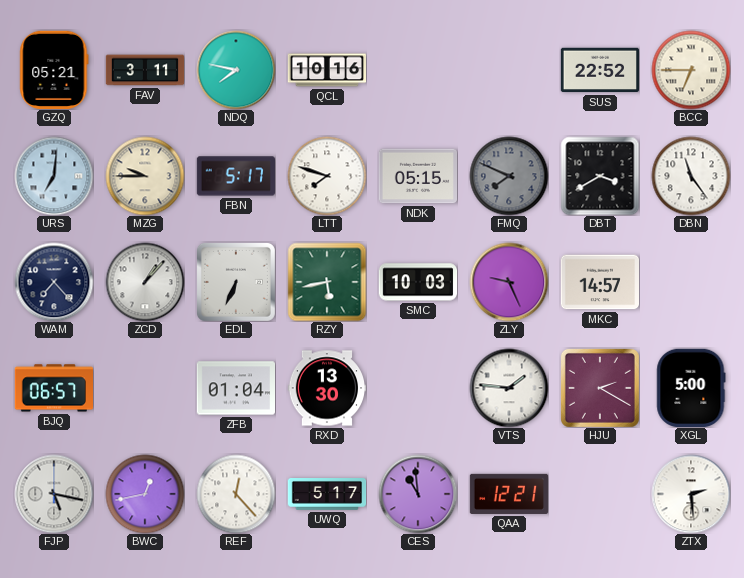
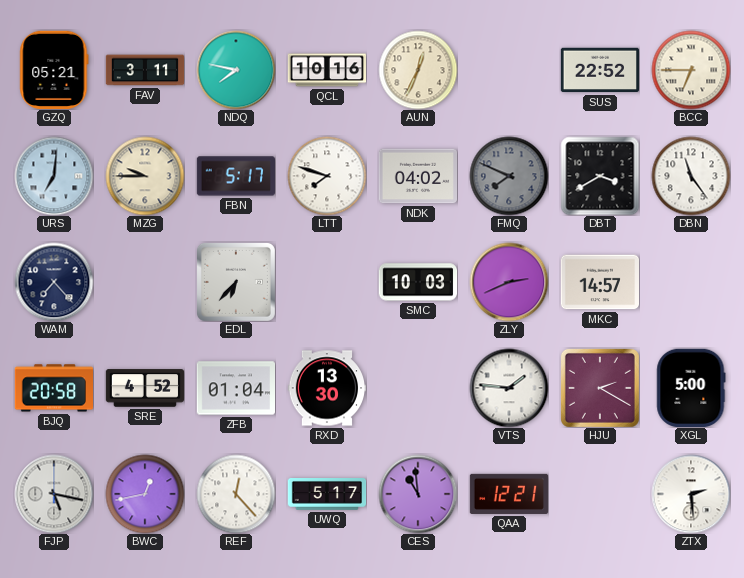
AUN: none -> 12:34
NDK: 05:15 -> 04:02
ZCD: 1:07 -> none
EDL: 6:34 -> 6:37
RZY: 5:43 -> none
ZLY: 9:26 -> 2:41
BJQ: 06:57 -> 20:58
SRE: none -> 4:52
